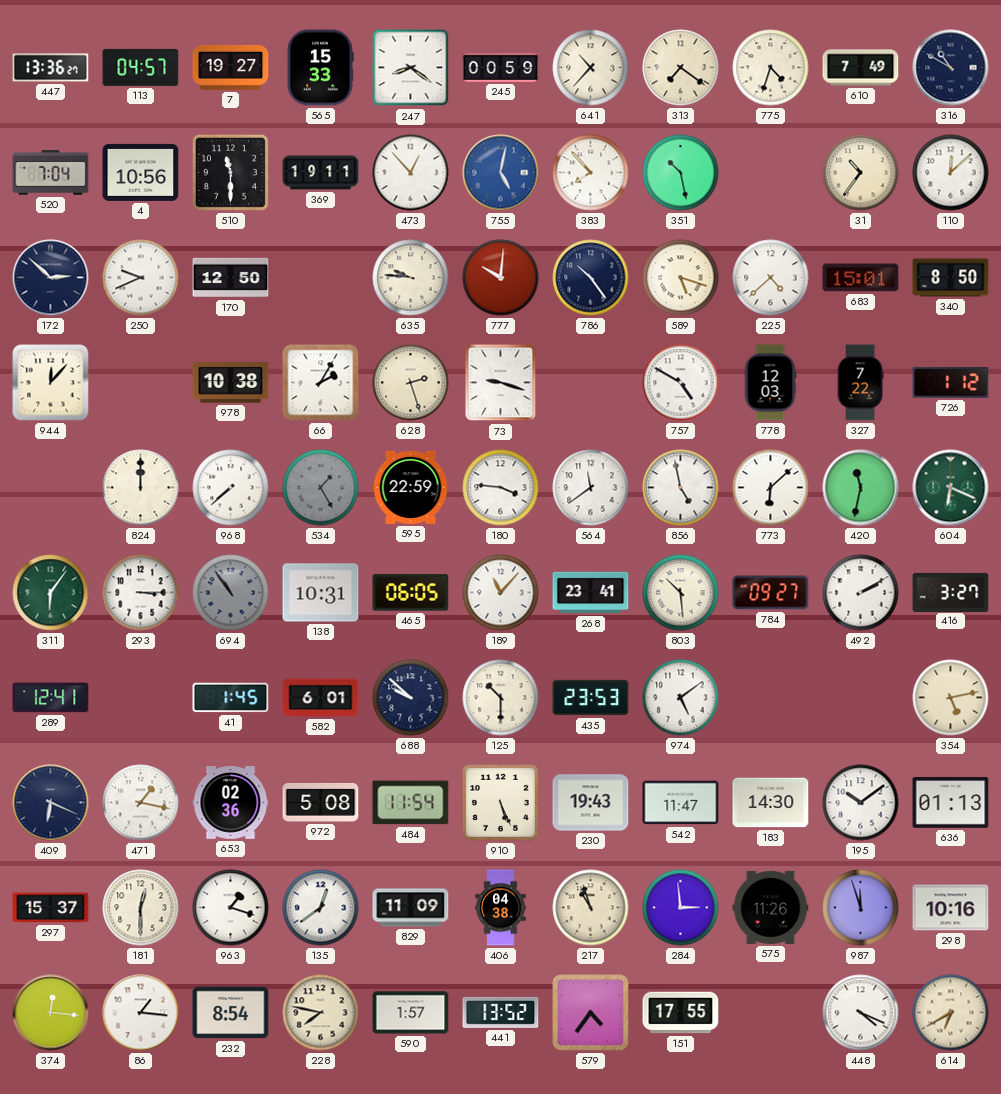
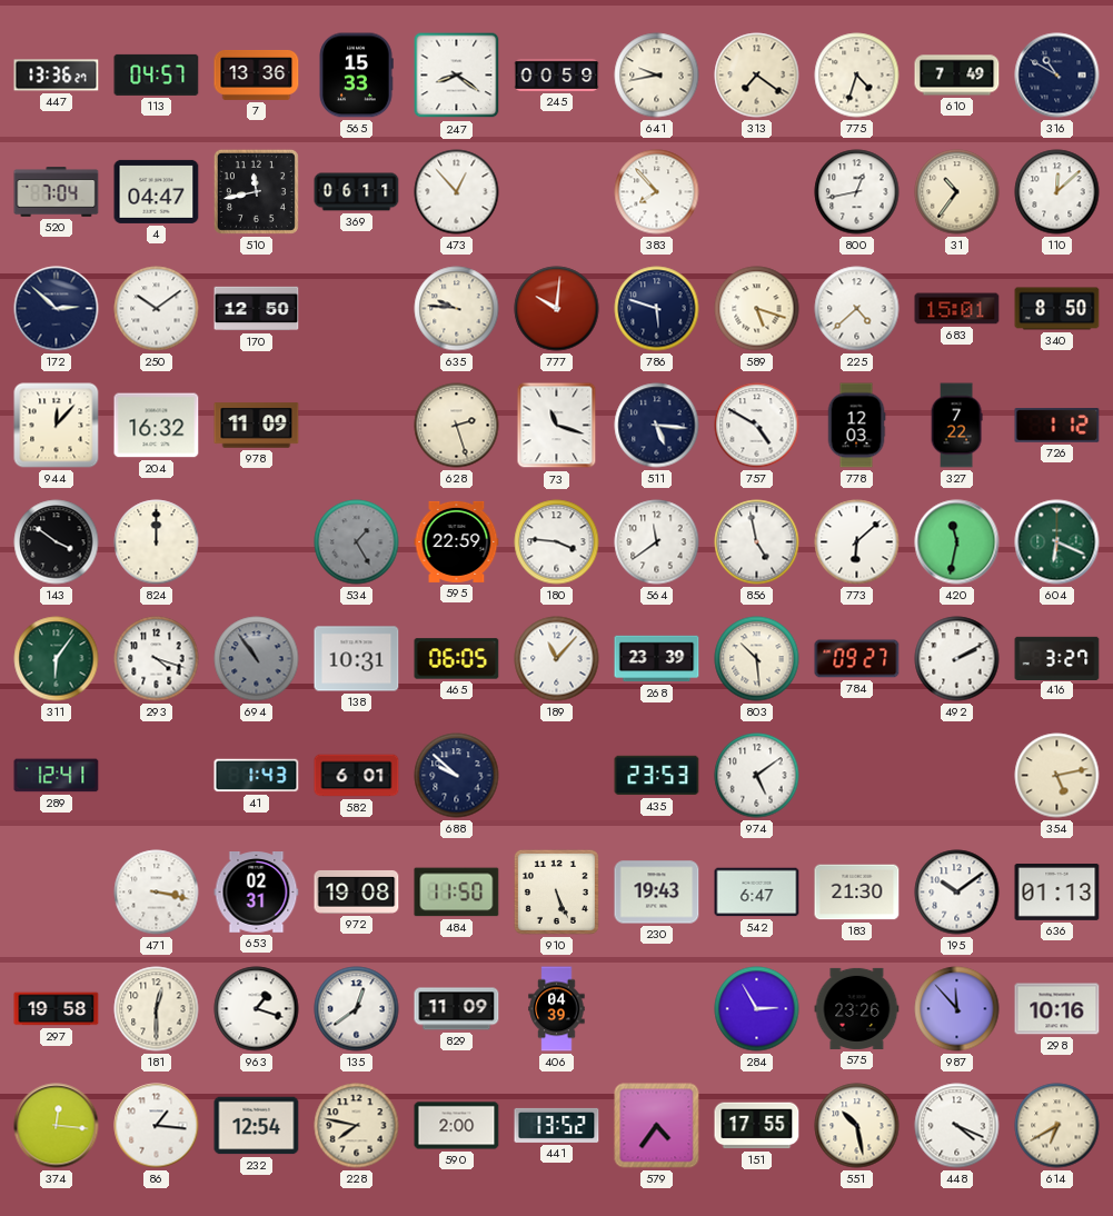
7: 19:27 -> 13:36
641: 10:37 -> 9:43
4: 10:56 -> 04:47
510: 11:30 -> 11:43
369: 19:11 -> 06:11
755: 5:02 -> none
351: 10:28 -> none
800: none -> 12:43
250: 9:41 -> 10:09
786: 10:24 -> 5:48
204: none -> 16:32
978: 10:38 -> 11:09
66: 2:05 -> none
73: 9:18 -> 11:18
511: none -> 5:16
143: none -> 3:51
968: 7:38 -> none
293: 3:15 -> 4:18
268: 23:41 -> 23:39
41: 1:45 -> 1:43
125: 10:30 -> none
409: 6:19 -> none
471: 1:17 -> 3:17
653: 02:36 -> 02:31
972: 5:08 -> 19:08
484: 11:54 -> 11:50
542: 11:47 -> 6:47
183: 14:30 -> 21:30
297: 15:37 -> 19:58
406: 04:38 -> 04:39
217: 10:57 -> none
284: 2:59 -> 2:55
575: 11:26 -> 23:26
987: 11:57 -> 11:53
232: 8:54 -> 12:54
590: 1:57 -> 2:00
551: none -> 10:28
